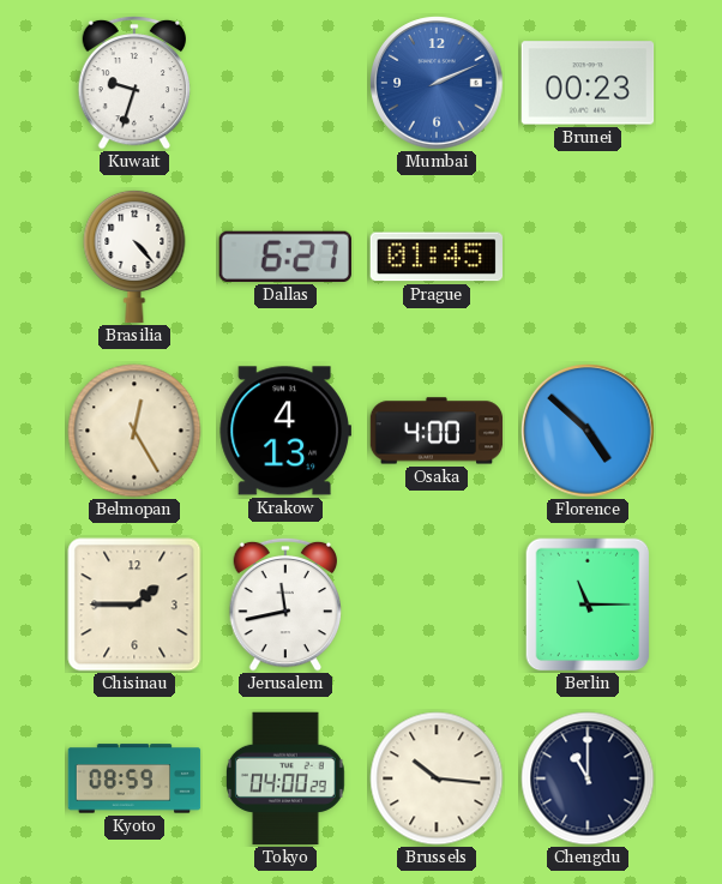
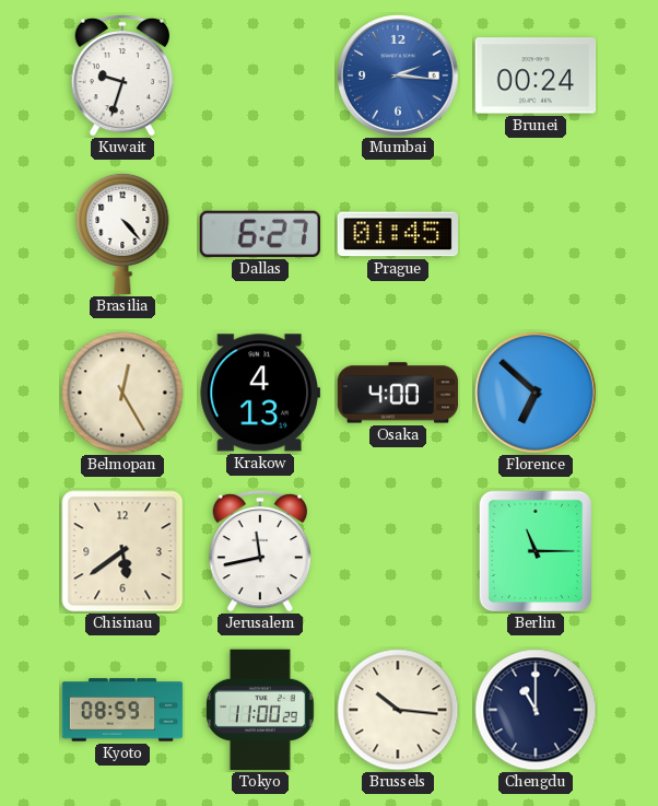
Mumbai: 2:11 -> 2:16
Brunei: 00:23 -> 00:24
Florence: 4:52 -> 6:52
Chisinau: 1:45 -> 5:39
Tokyo: 04:00 -> 11:00
